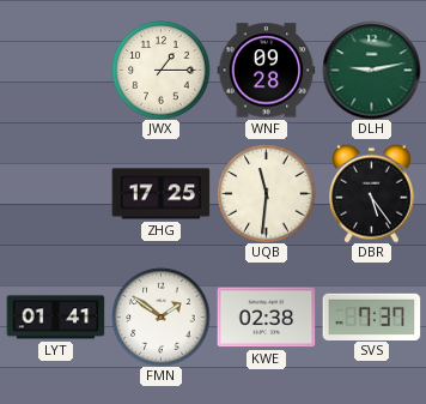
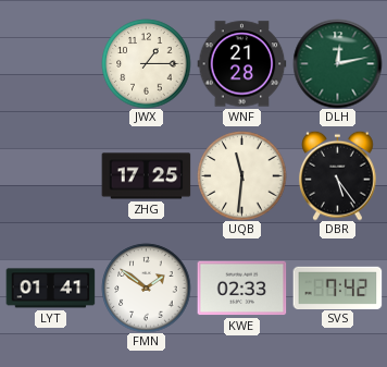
WNF: 09:28 -> 21:28
DLH: 9:13 -> 12:13
KWE: 02:38 -> 02:33
SVS: 7:37 -> 7:42
